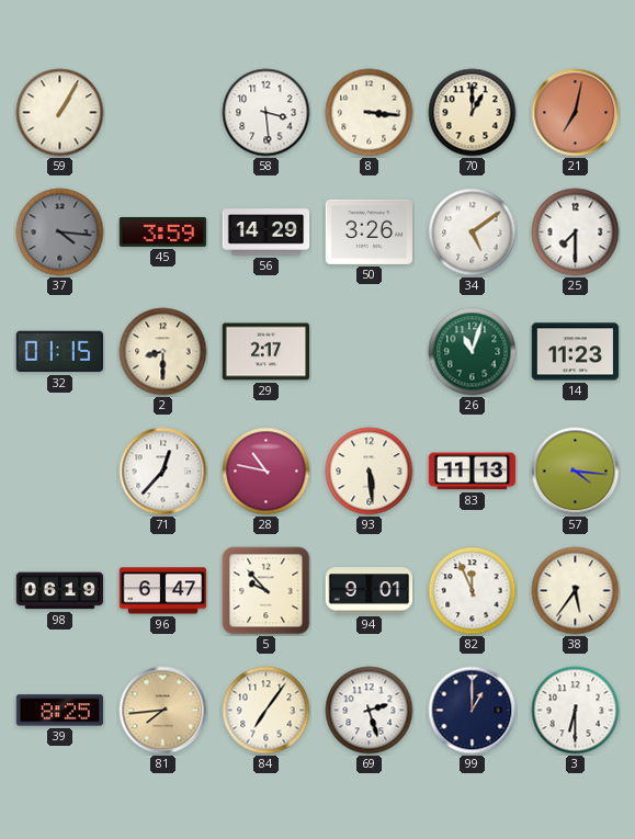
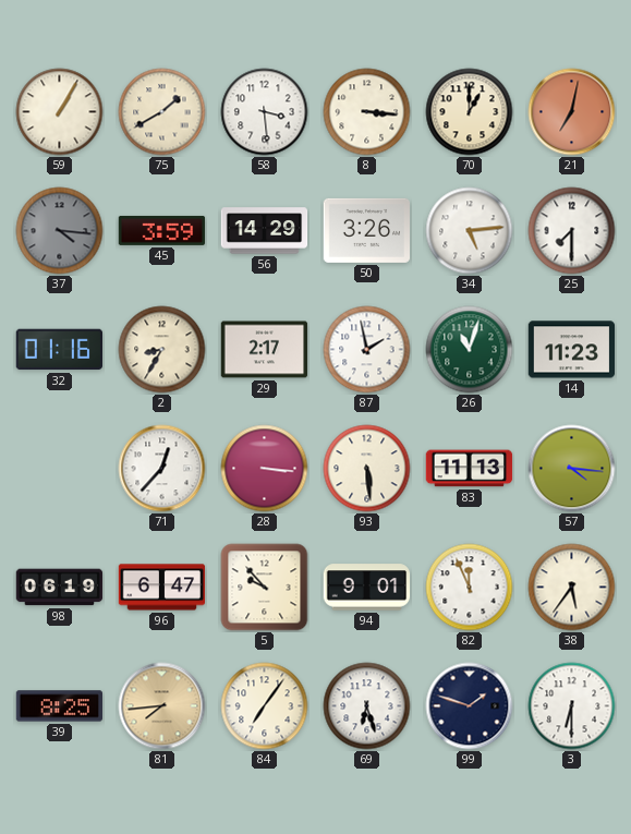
75: none -> 1:40
34: 5:09 -> 5:14
32: 01:15 -> 01:16
2: 8:30 -> 8:35
87: none -> 1:58
28: 10:47 -> 3:16
69: 2:27 -> 6:27
99: 1:00 -> 1:48
